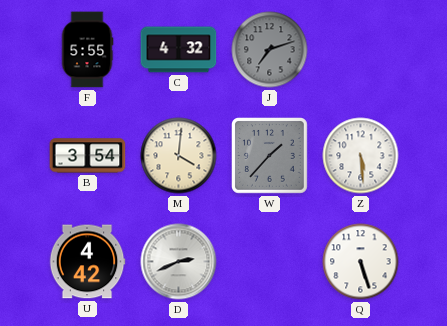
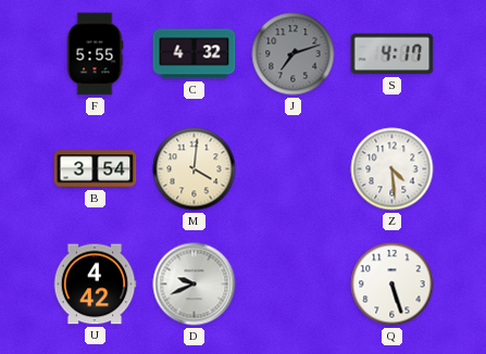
S: none -> 4:17
W: 1:37 -> none
Z: 5:29 -> 4:29
D: 2:41 -> 9:41
